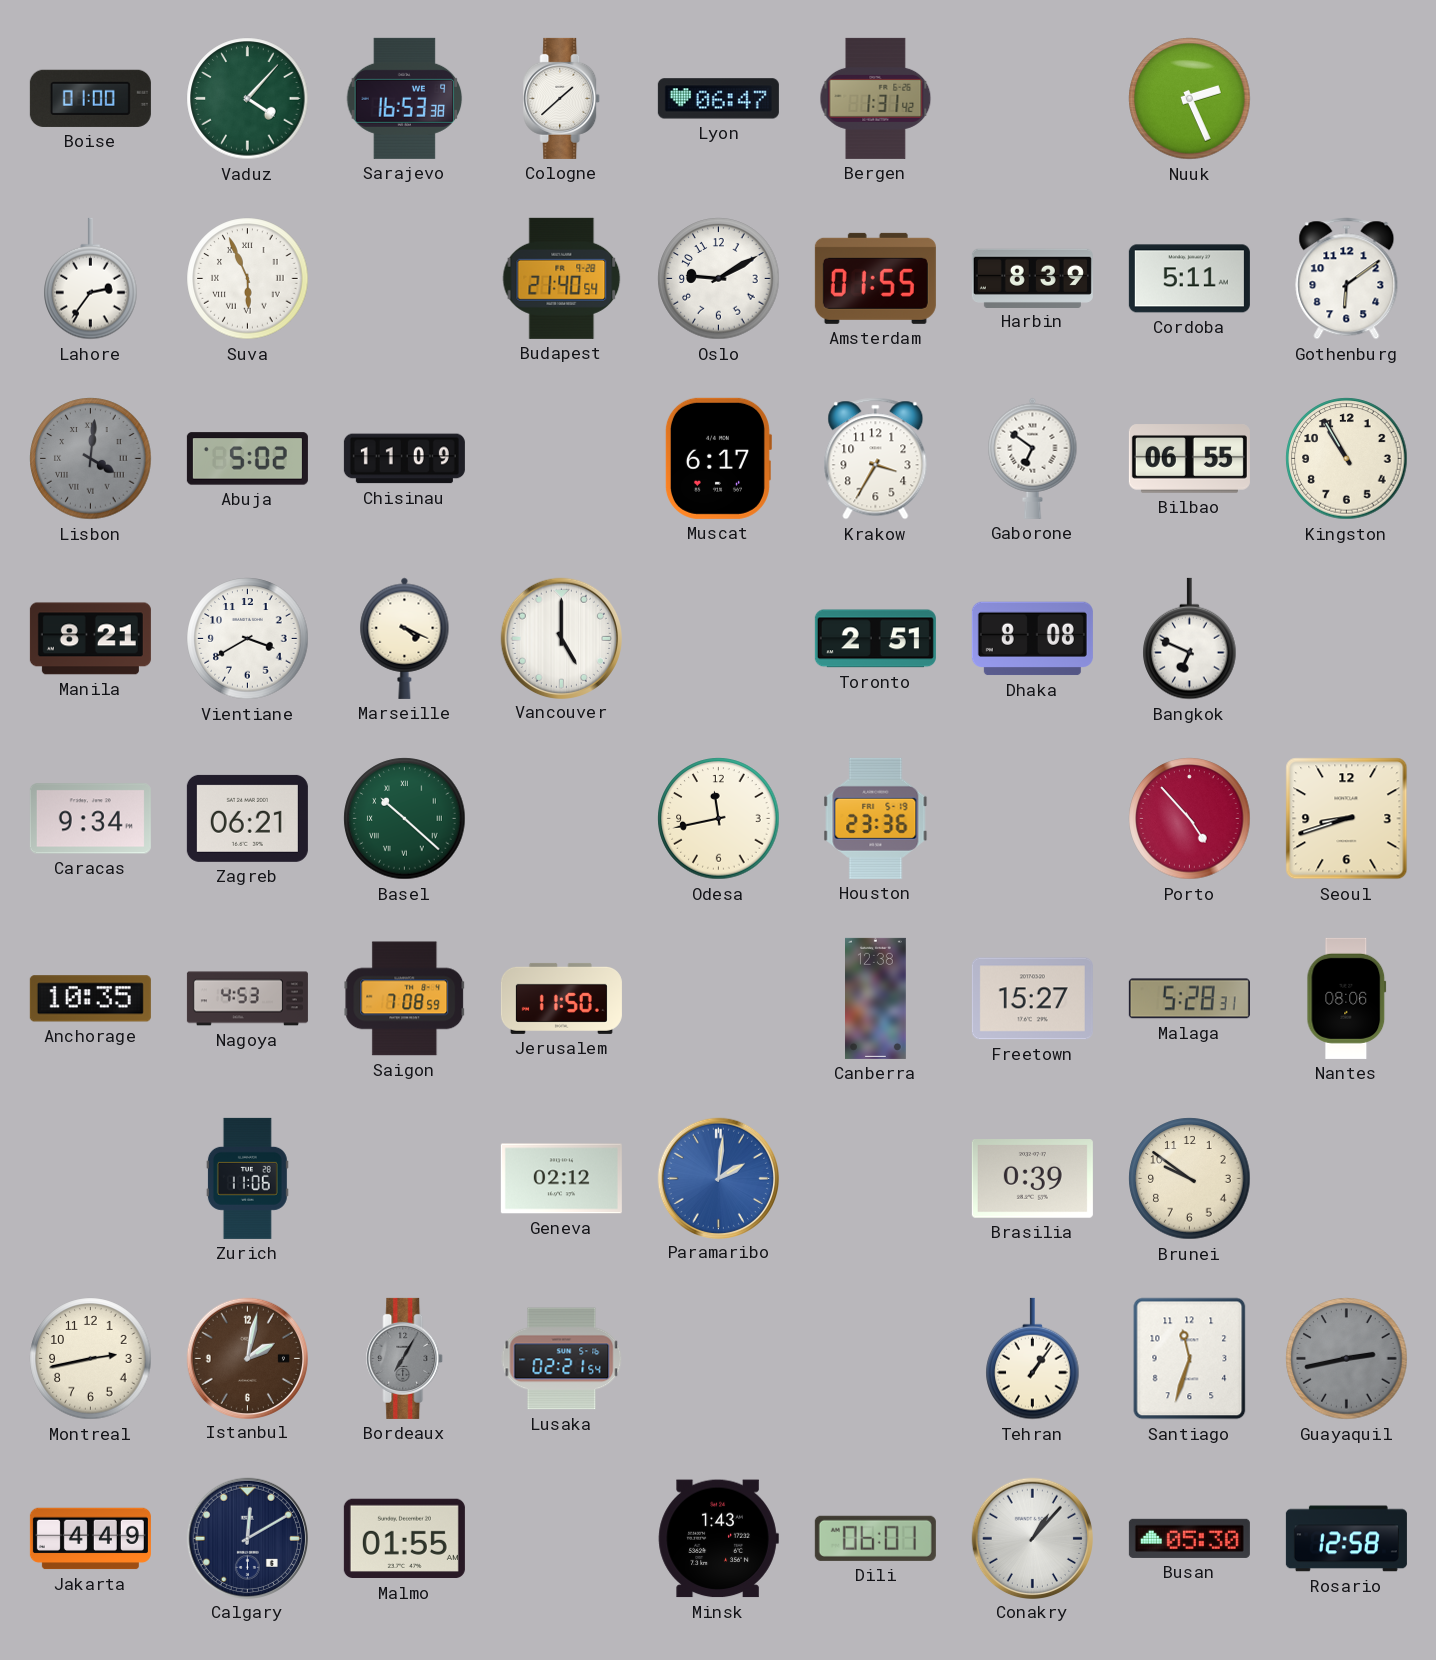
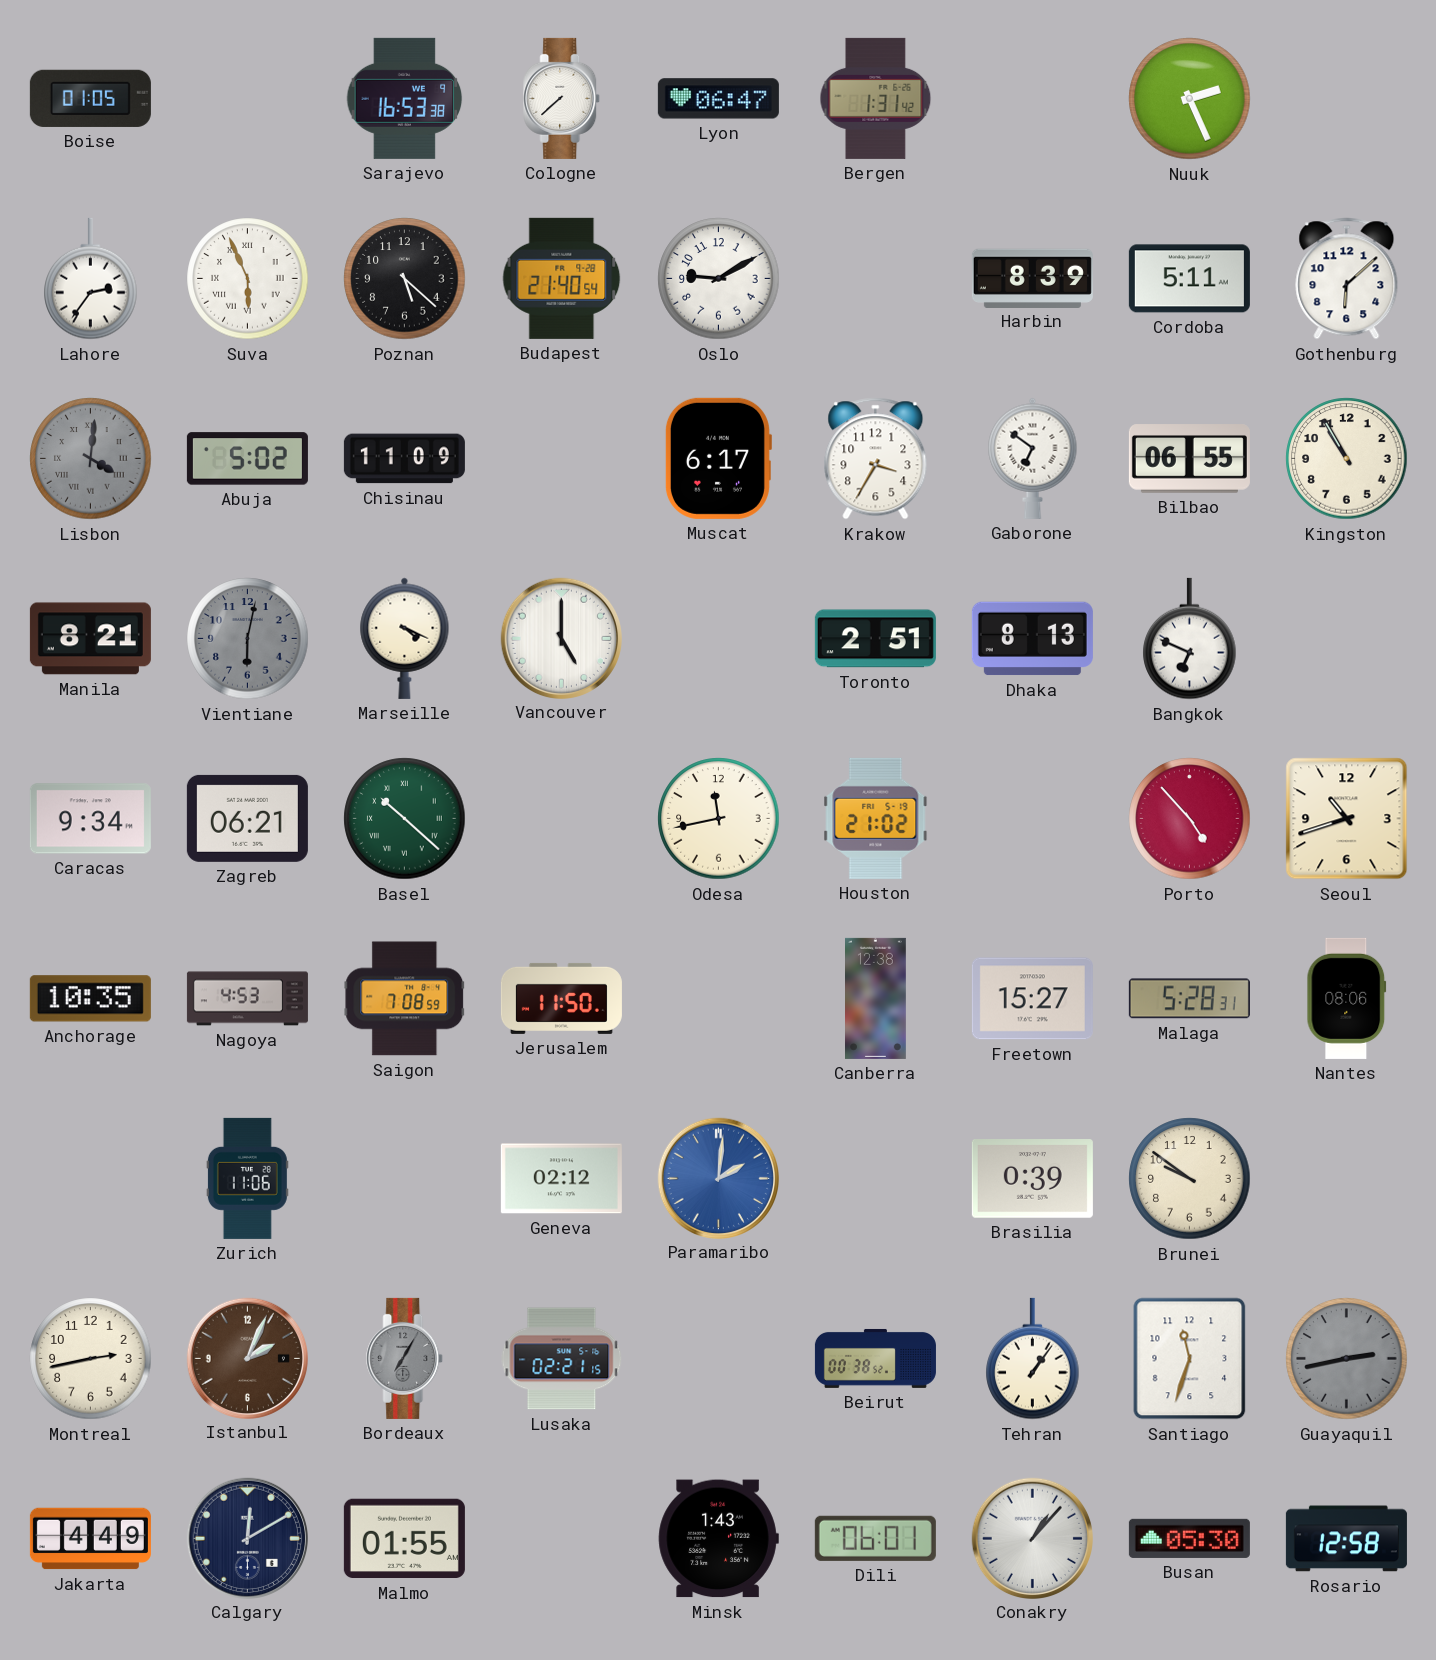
Boise: 01:00 -> 01:05
Vaduz: 4:07 -> none
Cologne: 1:38 -> 7:38
Poznan: none -> 5:22
Amsterdam: 01:55 -> none
Gothenburg: 6:09 -> 6:08
Vientiane: 3:40 -> 6:02
Vientiane dial: white -> grey
Dhaka: 8:08 -> 8:13
Houston: 23:36 -> 21:02
Seoul: 8:42 -> 10:42
Istanbul: 2:02 -> 2:04
Lusaka: 02:21:54 -> 02:21:15
Beirut: none -> 00:38
